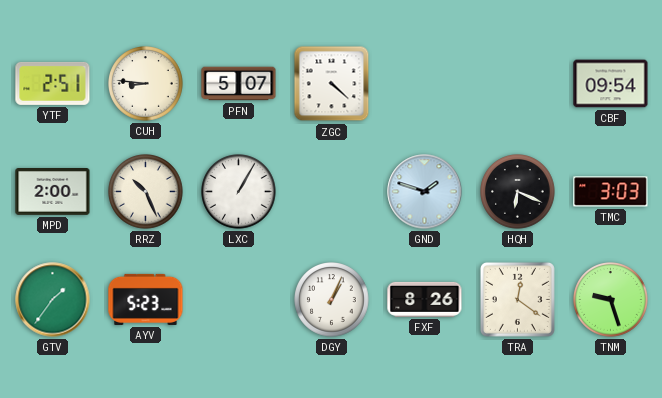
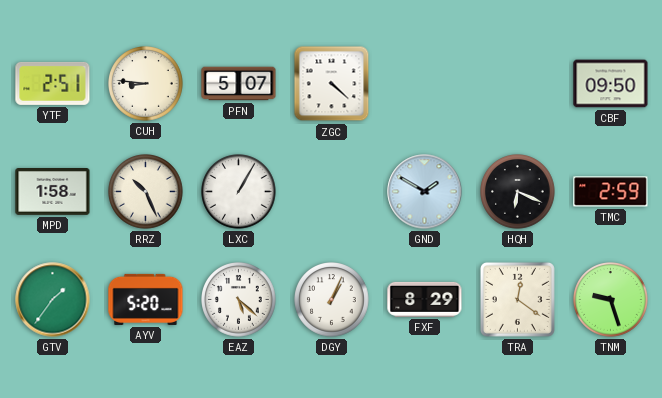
CBF: 09:54 -> 09:50
MPD: 2:00 -> 1:58
GND: 1:48 -> 1:50
TMC: 3:03 -> 2:59
AYV: 5:23 -> 5:20
EAZ: none -> 5:22
FXF: 8:26 -> 8:29
